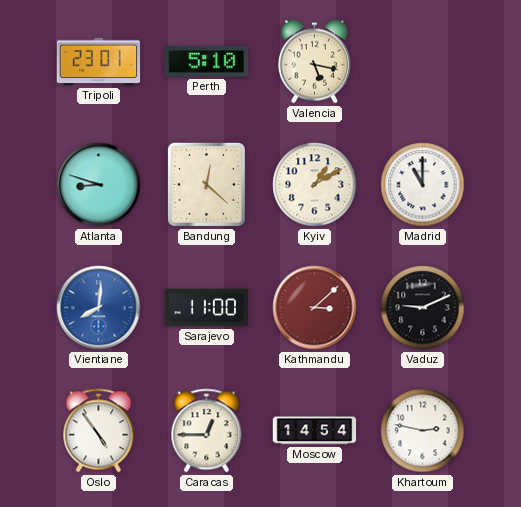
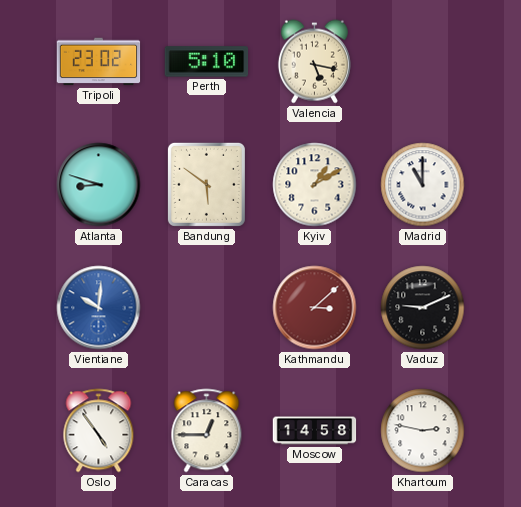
Tripoli: 23:01 -> 23:02
Bandung: 12:22 -> 5:51
Vientiane: 8:01 -> 10:01
Sarajevo: 11:00 -> none
Moscow: 14:54 -> 14:58
